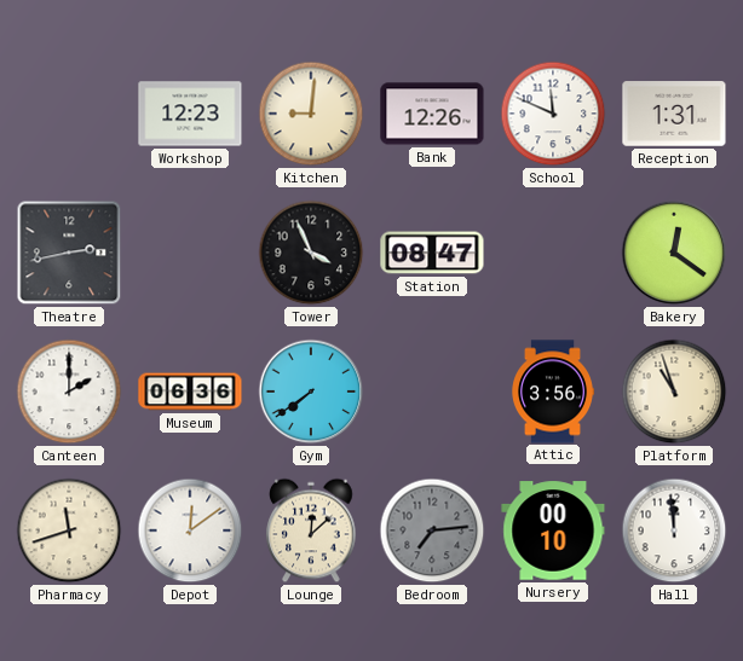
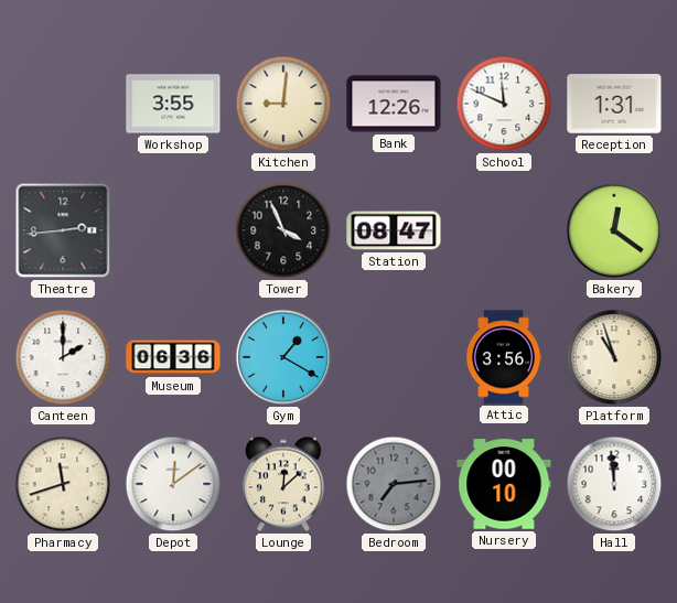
Workshop: 12:23 -> 3:55
Theatre: 2:43 -> 2:44
Gym: 7:39 -> 1:20
